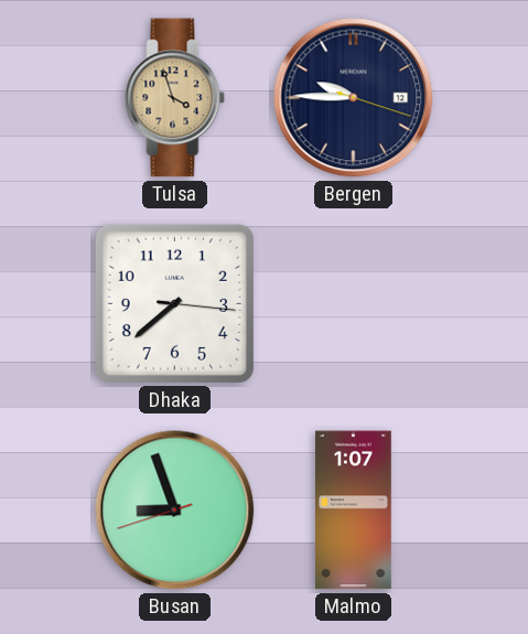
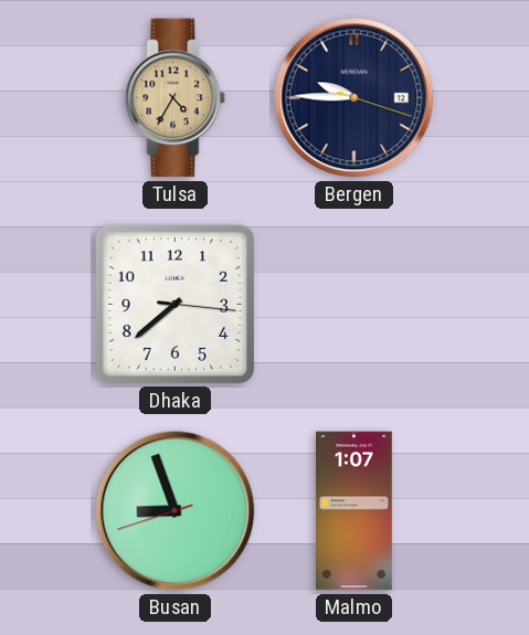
Tulsa: 3:57 -> 4:35
